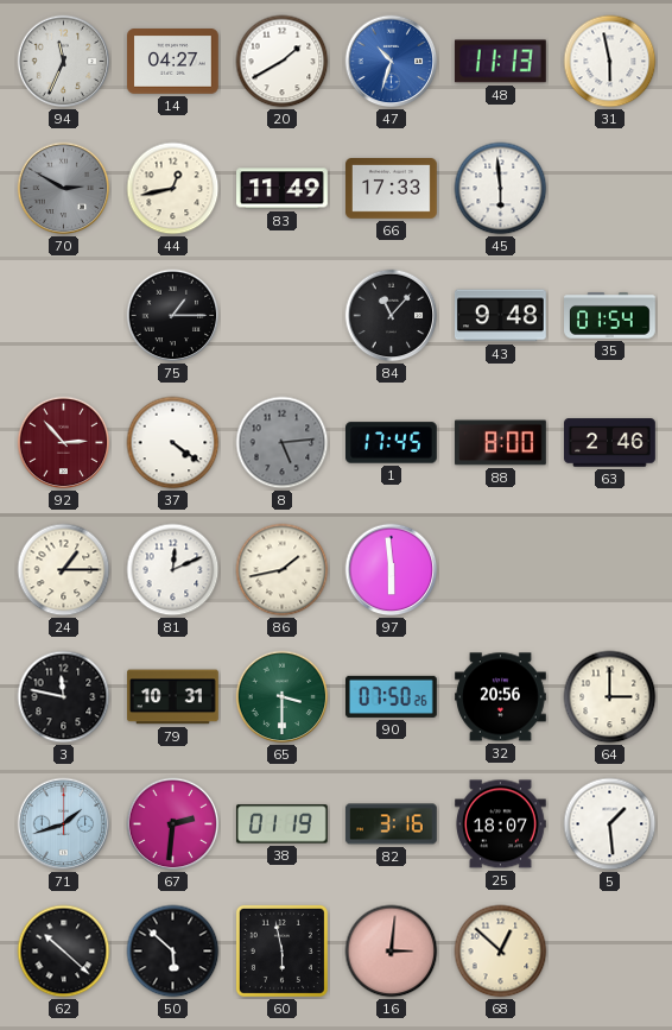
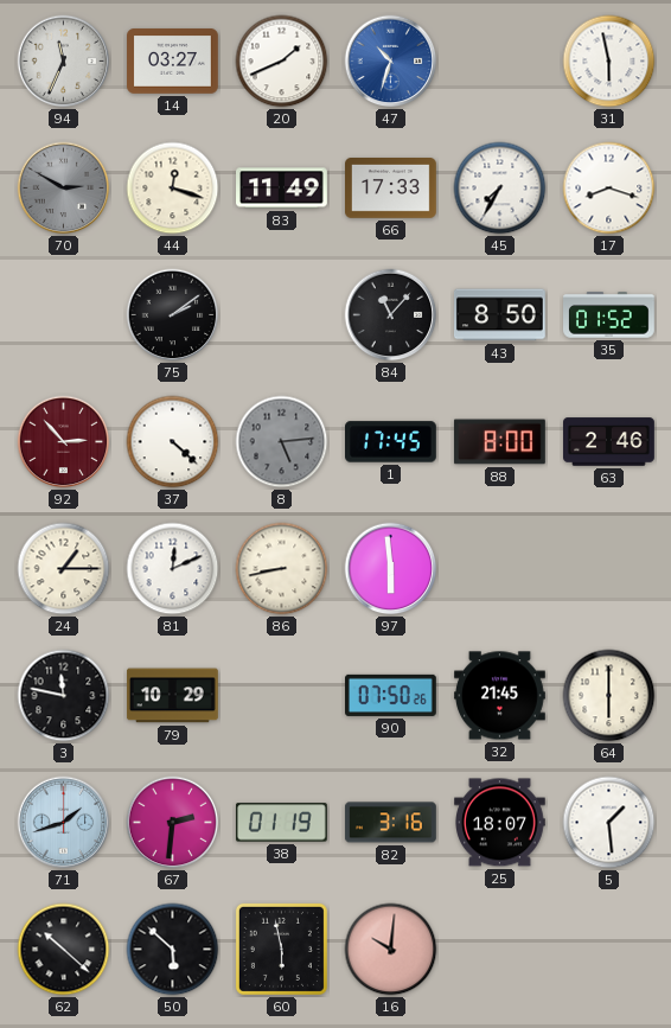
14: 04:27 -> 03:27
20: 1:40 -> 1:41
48: 11:13 -> none
44: 12:43 -> 12:18
45: 5:59 -> 7:35
17: none -> 8:18
75: 1:15 -> 2:09
43: 9:48 -> 8:50
35: 01:54 -> 01:52
37: 4:21 -> 4:22
86: 1:43 -> 8:43
79: 10:31 -> 10:29
65: 3:30 -> none
32: 20:56 -> 21:45
64: 3:00 -> 6:00
16: 3:01 -> 10:01
68: 12:52 -> none
